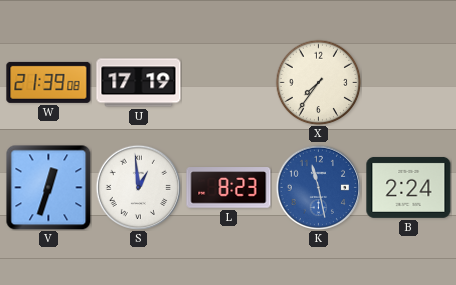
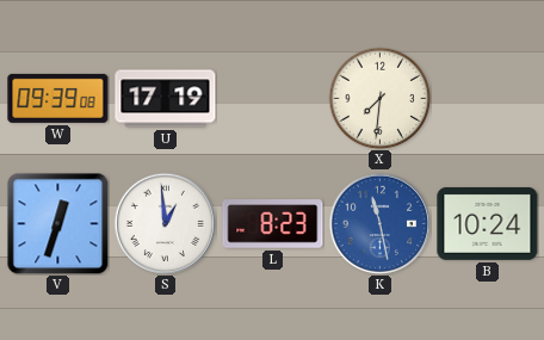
W: 21:39 -> 09:39
X: 7:36 -> 7:31
B: 2:24 -> 10:24
